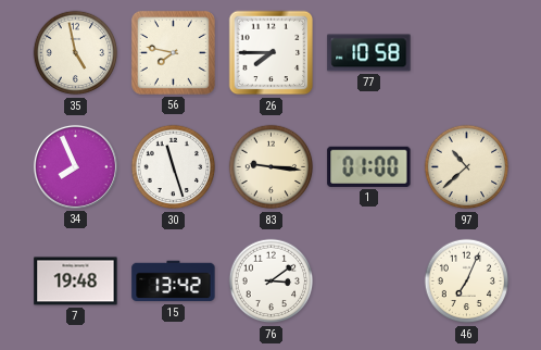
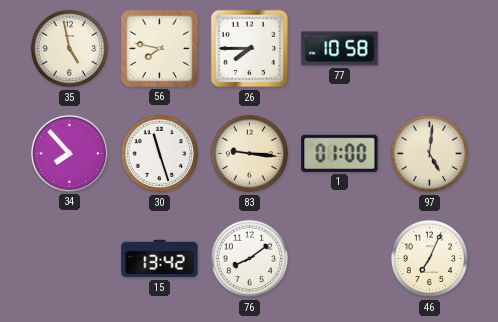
34: 7:56 -> 7:53
97: 10:38 -> 5:01
7: 19:48 -> none
76: 3:09 -> 8:09
